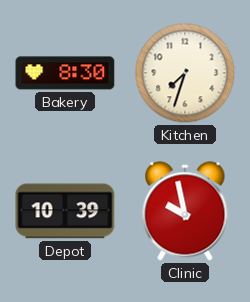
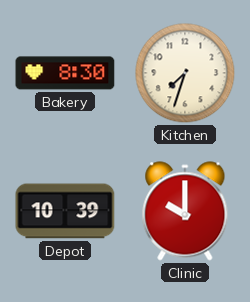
Clinic: 9:58 -> 10:00
